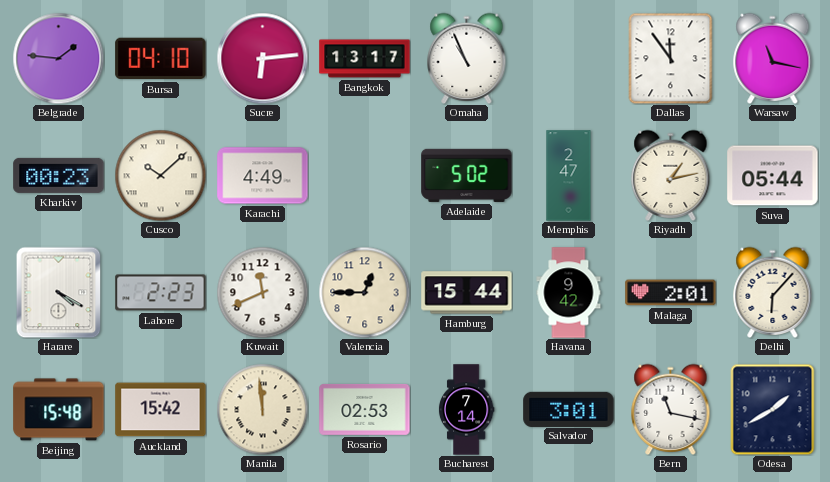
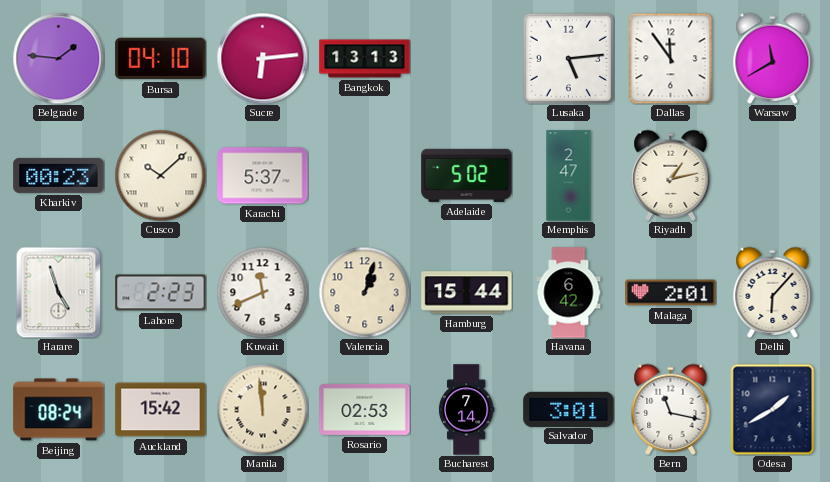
Bangkok: 13:17 -> 13:13
Omaha: 10:56 -> none
Lusaka: none -> 5:14
Warsaw: 11:17 -> 11:40
Karachi: 4:49 -> 5:37
Suva: 05:44 -> none
Harare: 4:20 -> 4:57
Valencia: 12:45 -> 1:03
Havana: 9:42 -> 6:42
Beijing: 15:48 -> 08:24
